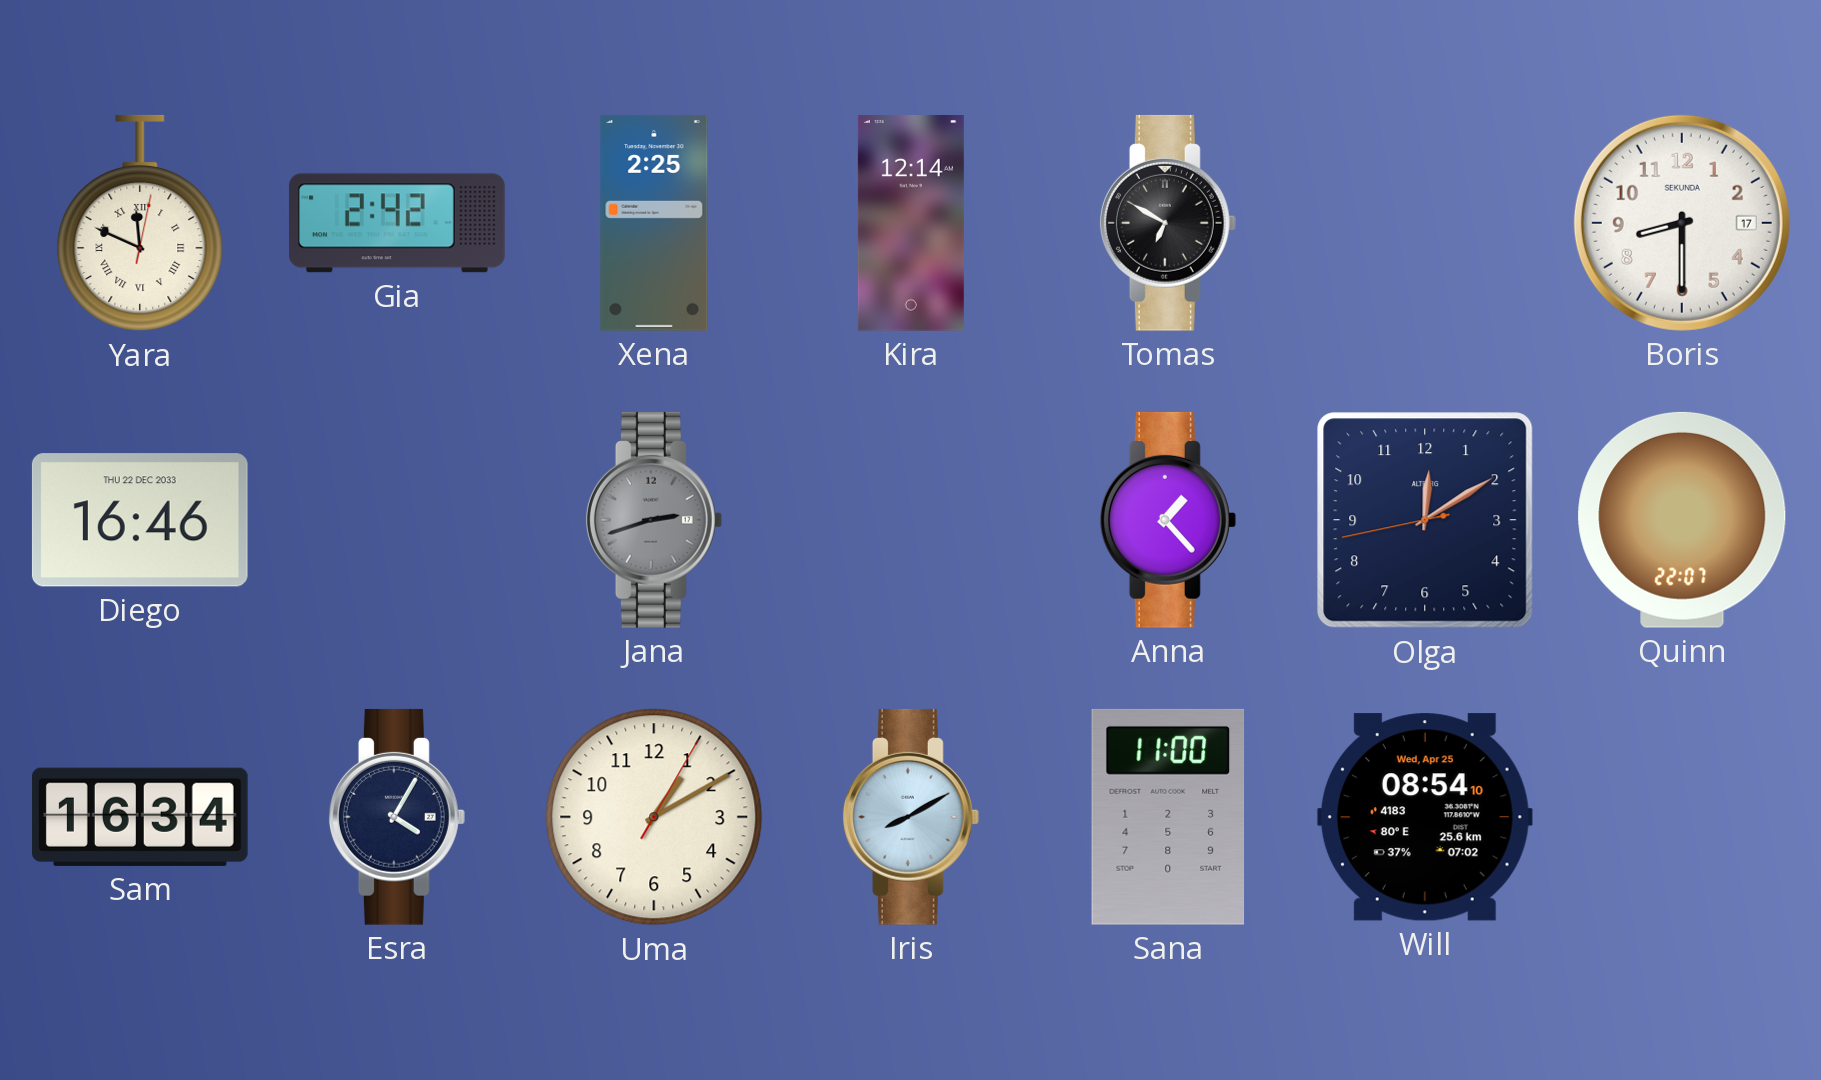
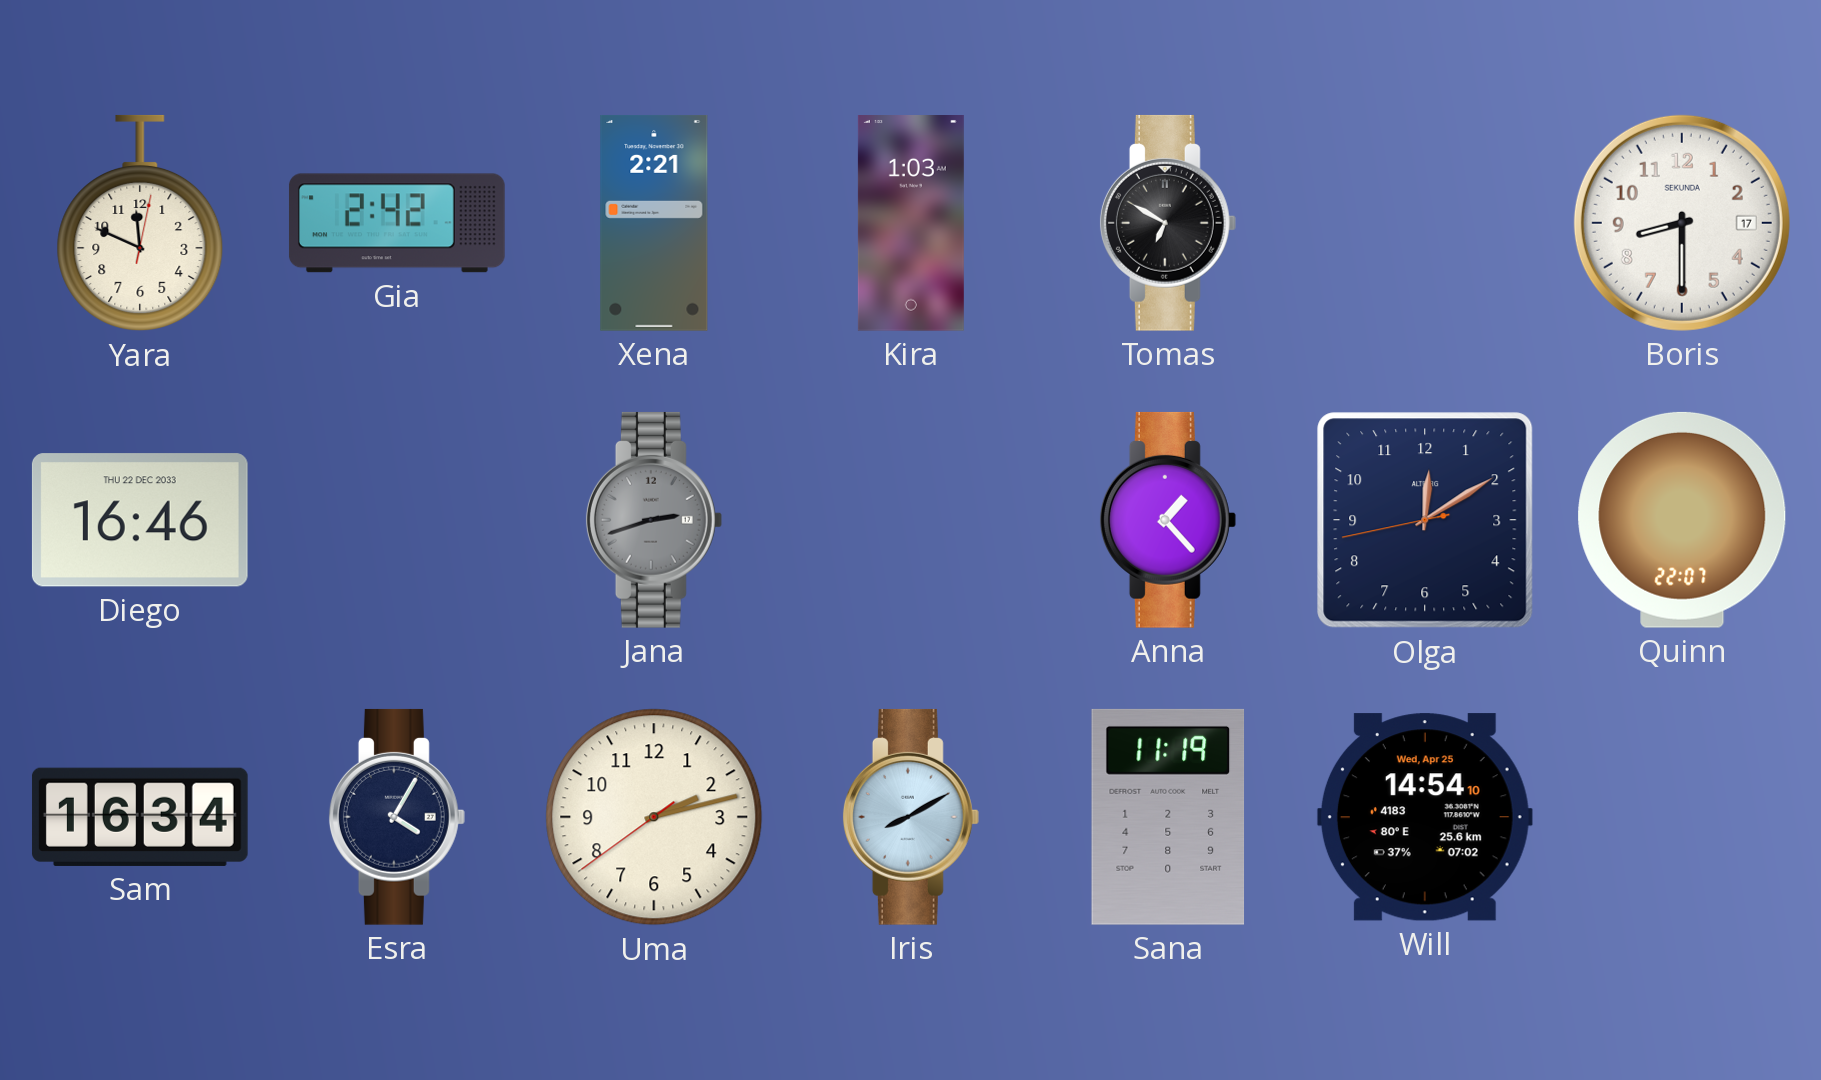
Yara numerals: Roman -> Arabic
Xena: 2:25 -> 2:21
Kira: 12:14 -> 1:03
Uma: 1:10 -> 2:12
Sana: 11:00 -> 11:19
Will: 08:54 -> 14:54
